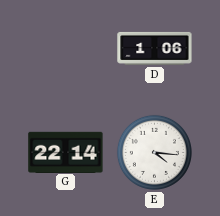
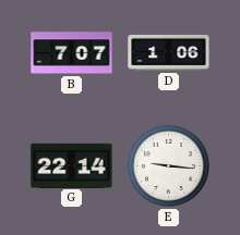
B: none -> 7:07
E: 4:16 -> 9:16
